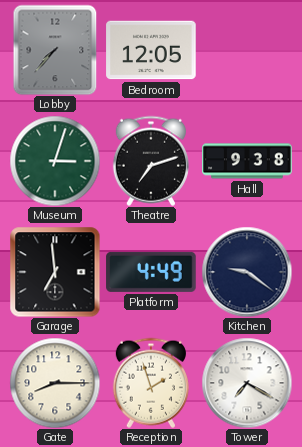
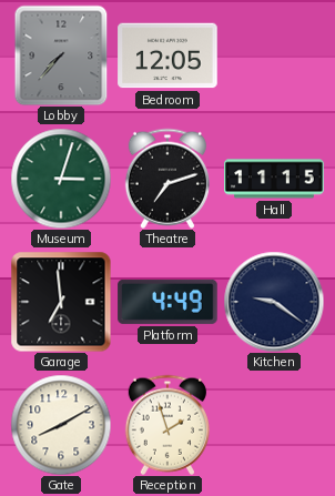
Hall: 9:38 -> 11:15
Gate: 8:15 -> 8:10
Tower: 7:20 -> none
